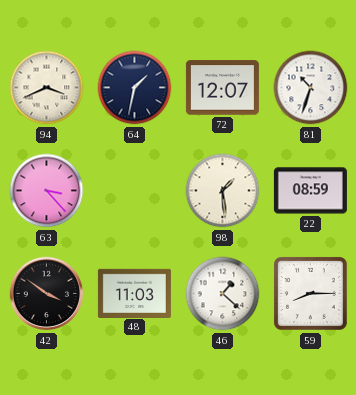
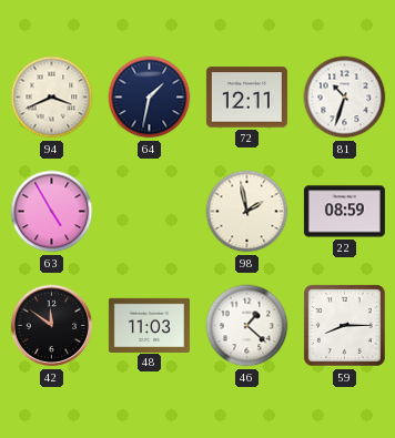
72: 12:07 -> 12:11
63: 3:23 -> 4:55
98: 1:29 -> 1:58
42: 3:51 -> 11:51
